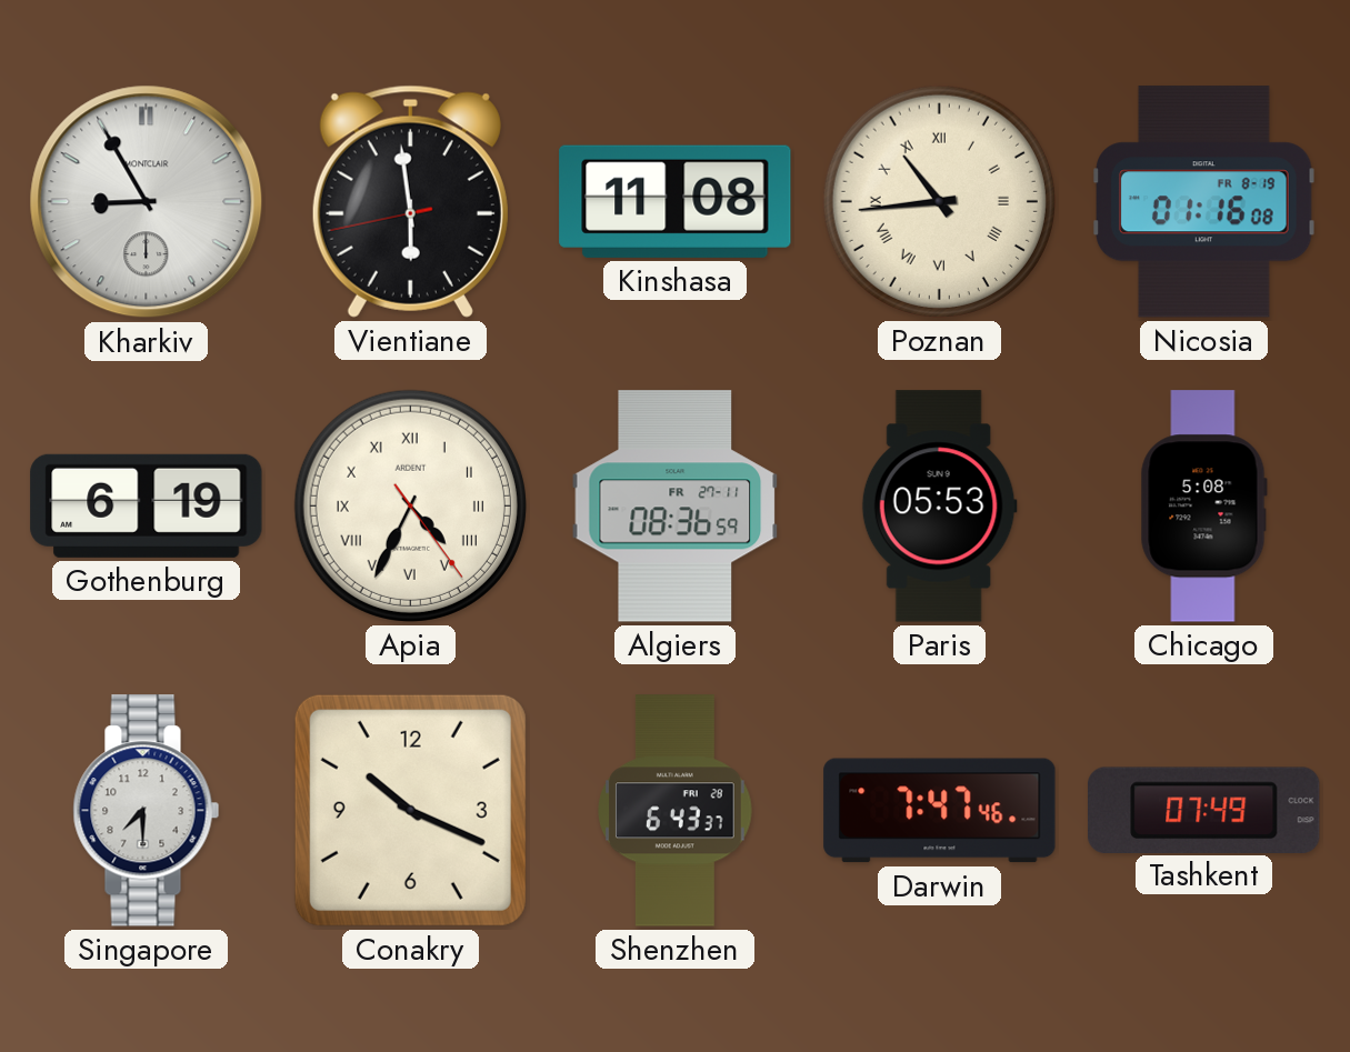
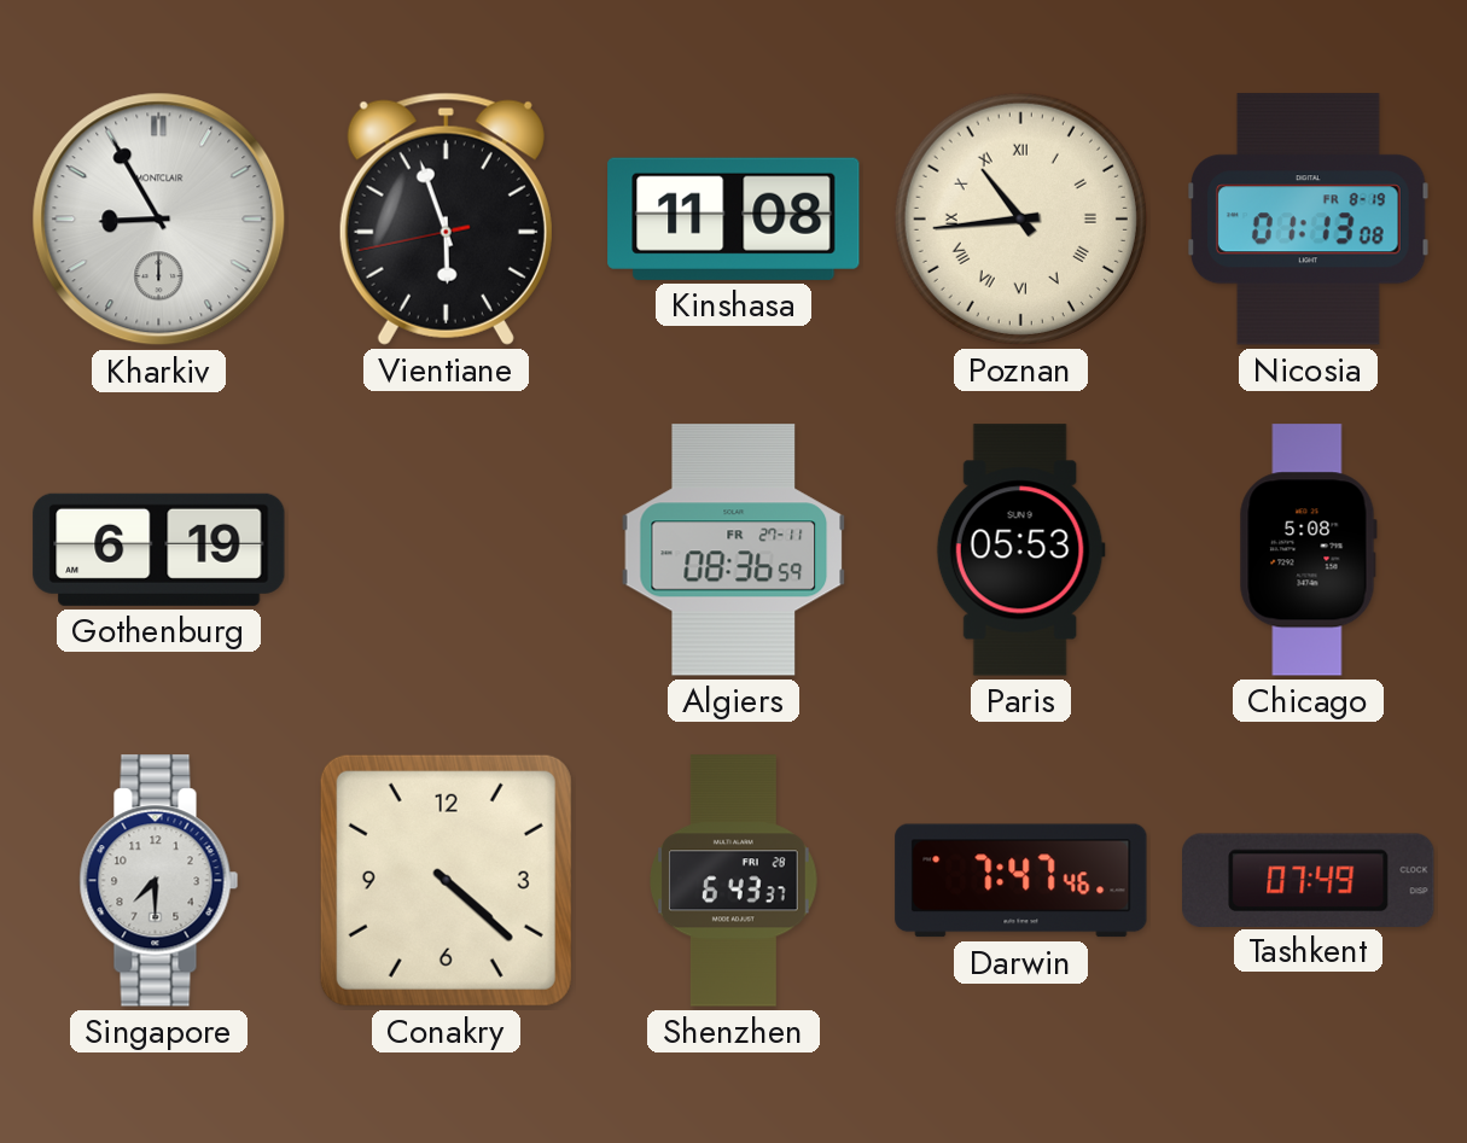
Vientiane: 5:58 -> 5:56
Nicosia: 01:16 -> 01:13
Apia: 4:34 -> none
Conakry: 10:19 -> 4:22
